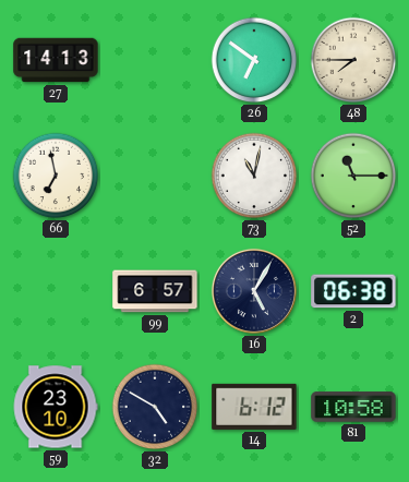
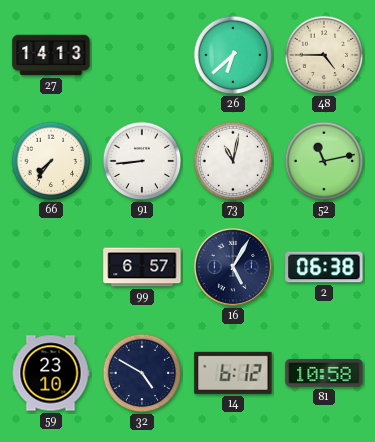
26: 6:51 -> 6:38
48: 7:45 -> 4:45
66: 6:58 -> 7:36
91: none -> 8:44
52: 11:15 -> 11:13
